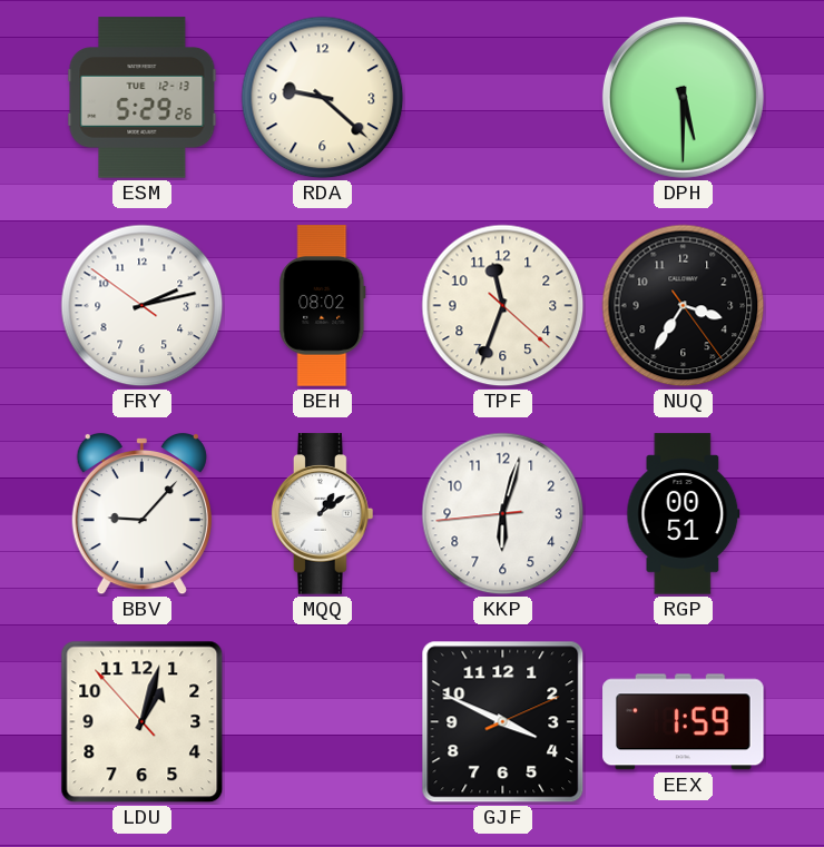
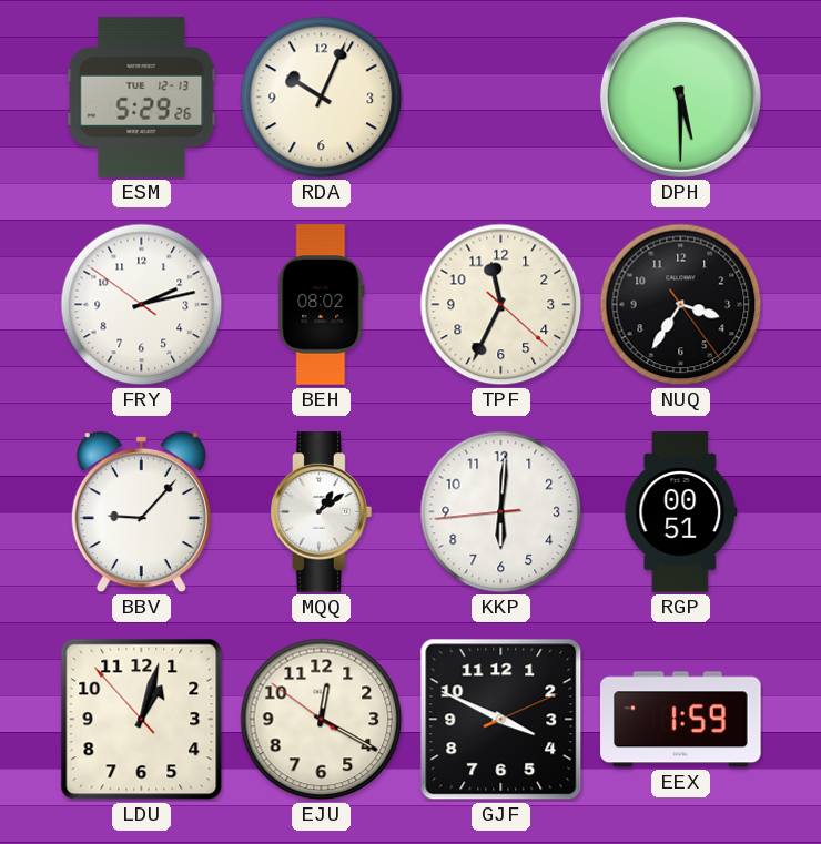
RDA: 9:22 -> 10:04
TPF: 11:33 -> 11:34
KKP: 6:02 -> 6:00
EJU: none -> 12:19
